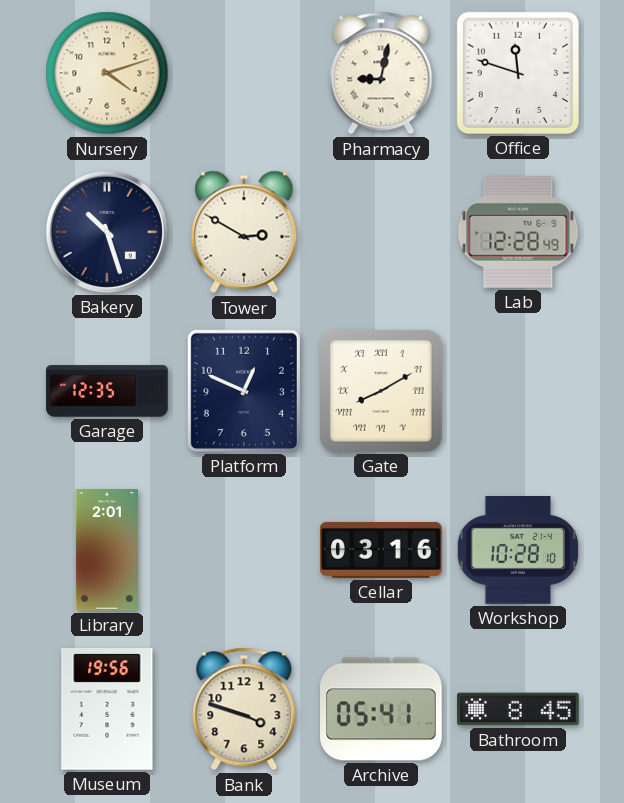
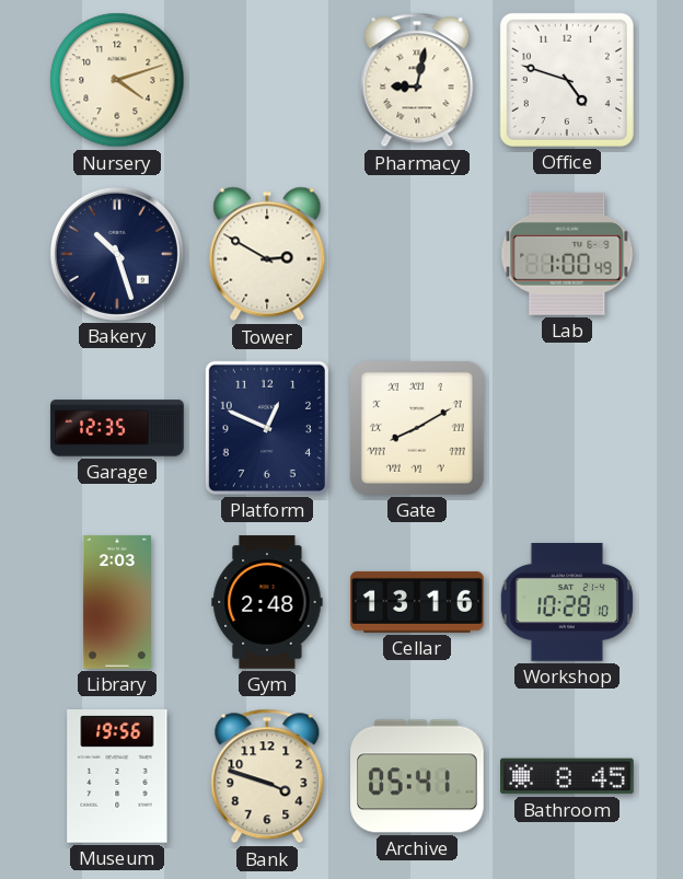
Office: 11:48 -> 4:48
Lab: 12:28 -> 1:00
Library: 2:01 -> 2:03
Gym: none -> 2:48
Cellar: 03:16 -> 13:16
